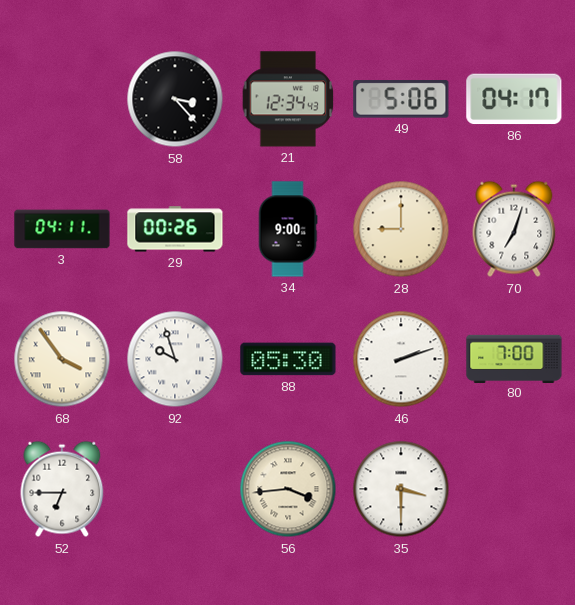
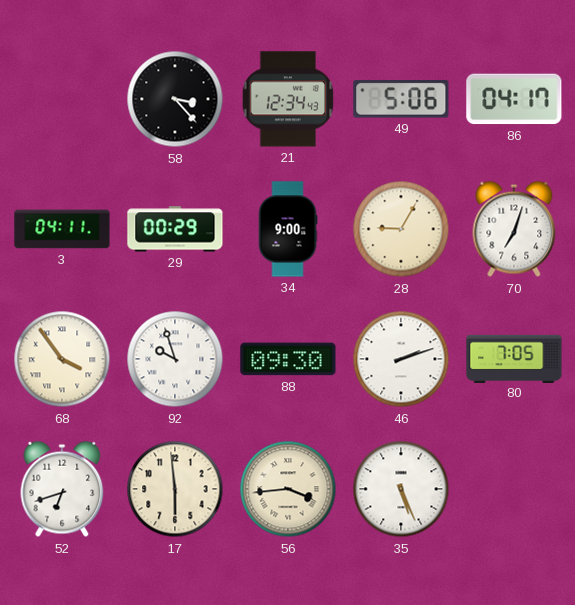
29: 00:26 -> 00:29
28: 9:00 -> 9:05
88: 05:30 -> 09:30
80: 7:00 -> 7:05
52: 6:45 -> 6:42
17: none -> 5:59
35: 3:30 -> 5:26
